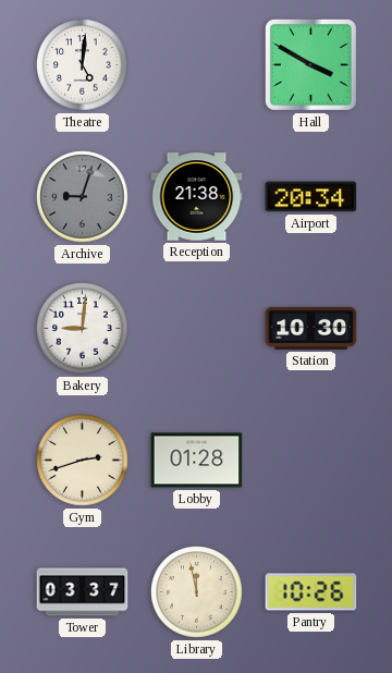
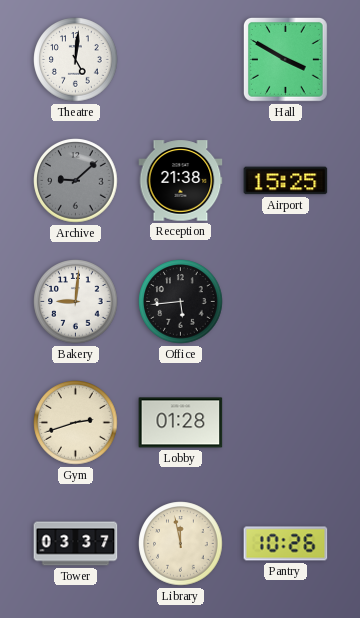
Archive: 9:03 -> 9:08
Airport: 20:34 -> 15:25
Office: none -> 5:44
Station: 10:30 -> none
